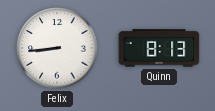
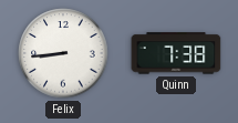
Quinn: 8:13 -> 7:38
